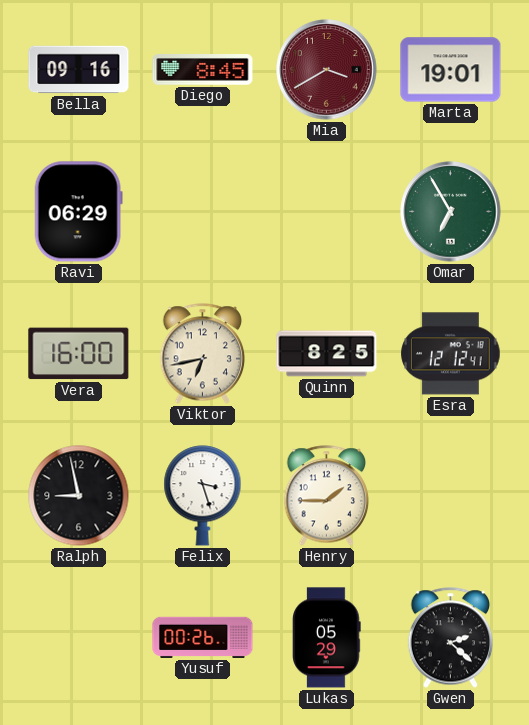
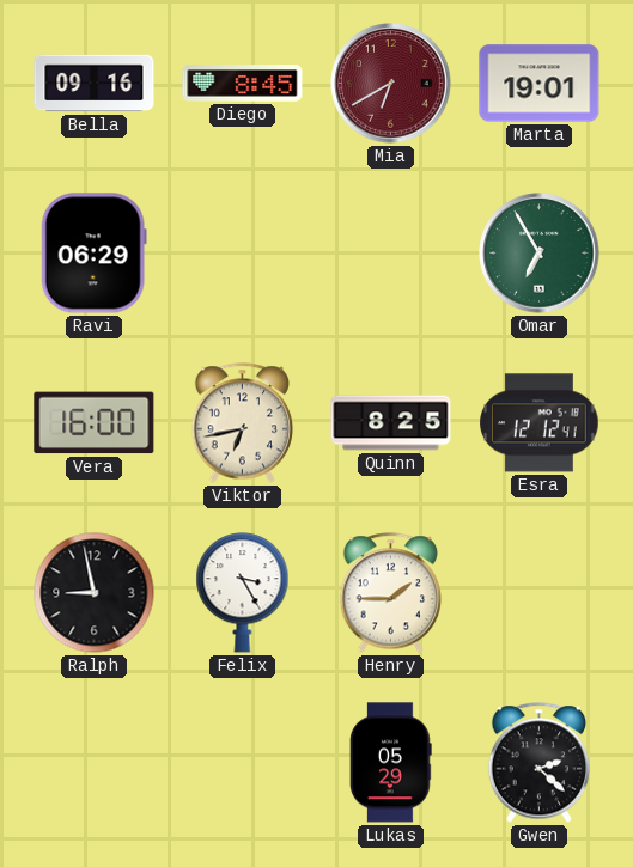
Mia: 3:40 -> 6:40
Felix: 3:27 -> 3:25
Yusuf: 00:26 -> none
